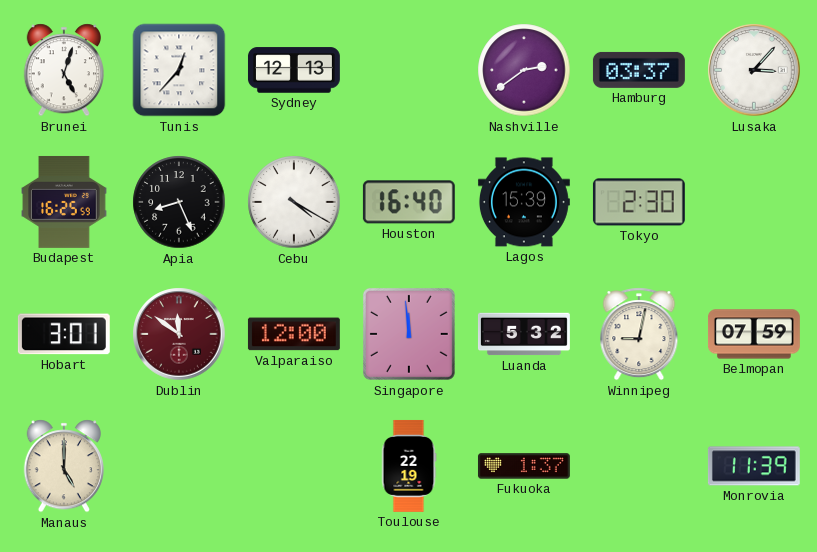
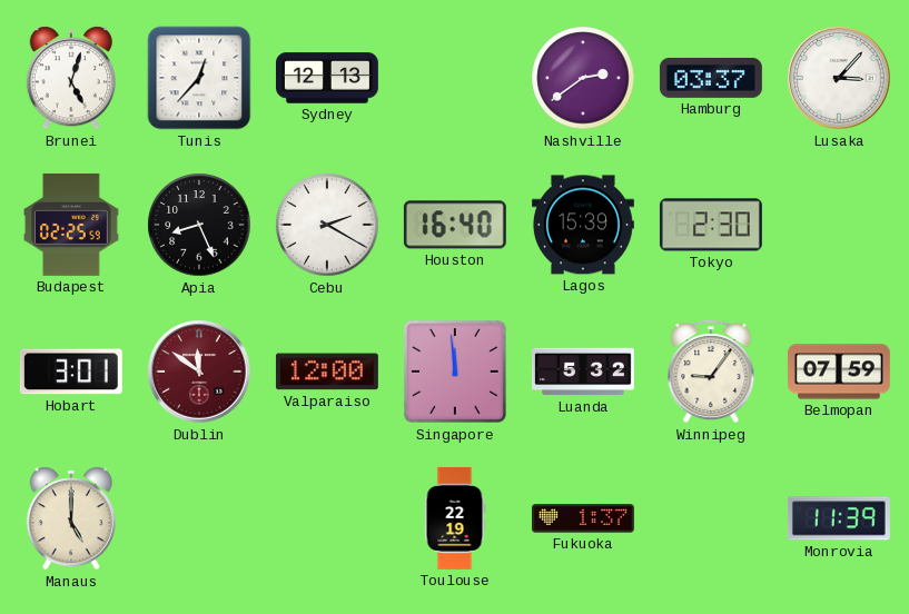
Budapest: 16:25 -> 02:25
Cebu: 4:20 -> 2:20
Winnipeg: 9:02 -> 9:06
